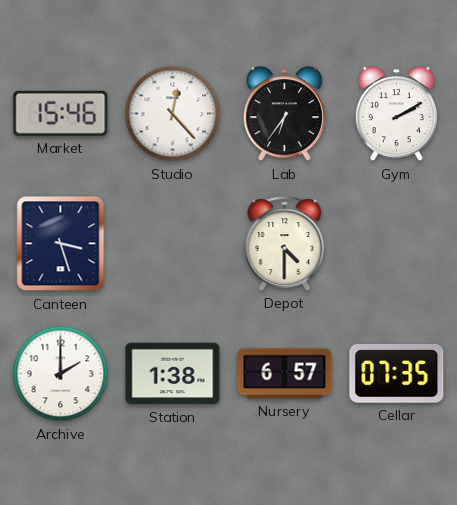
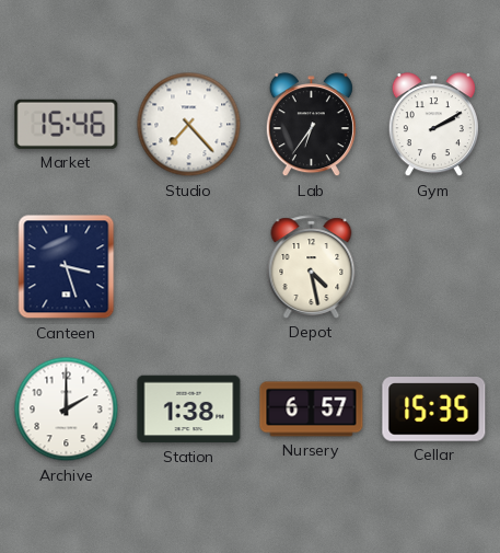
Studio: 12:23 -> 7:23
Depot: 4:30 -> 4:28
Cellar: 07:35 -> 15:35
